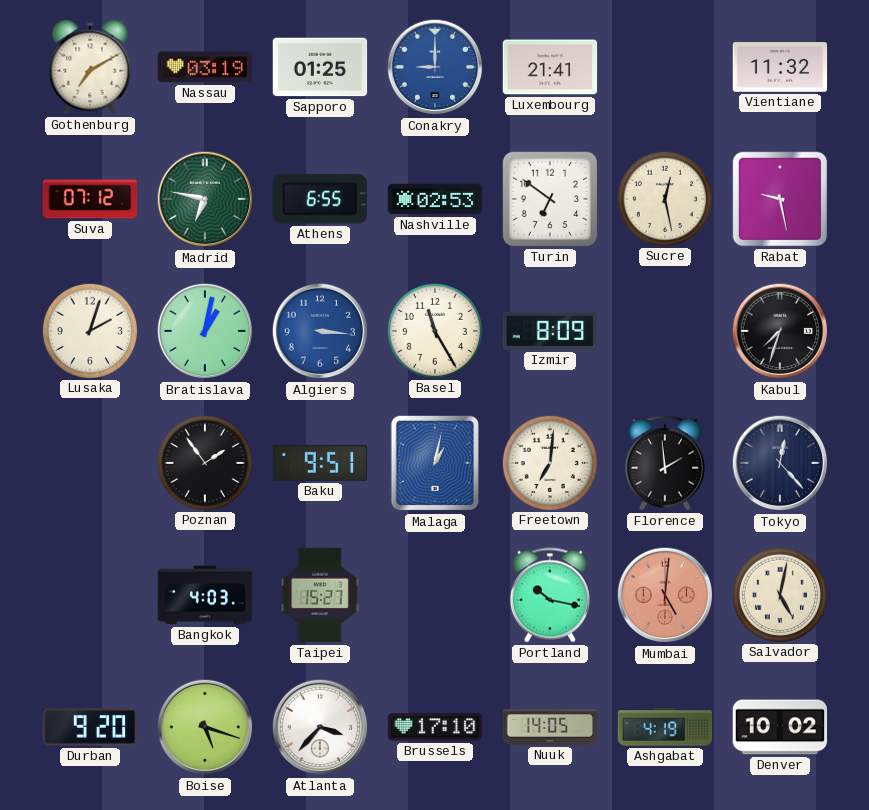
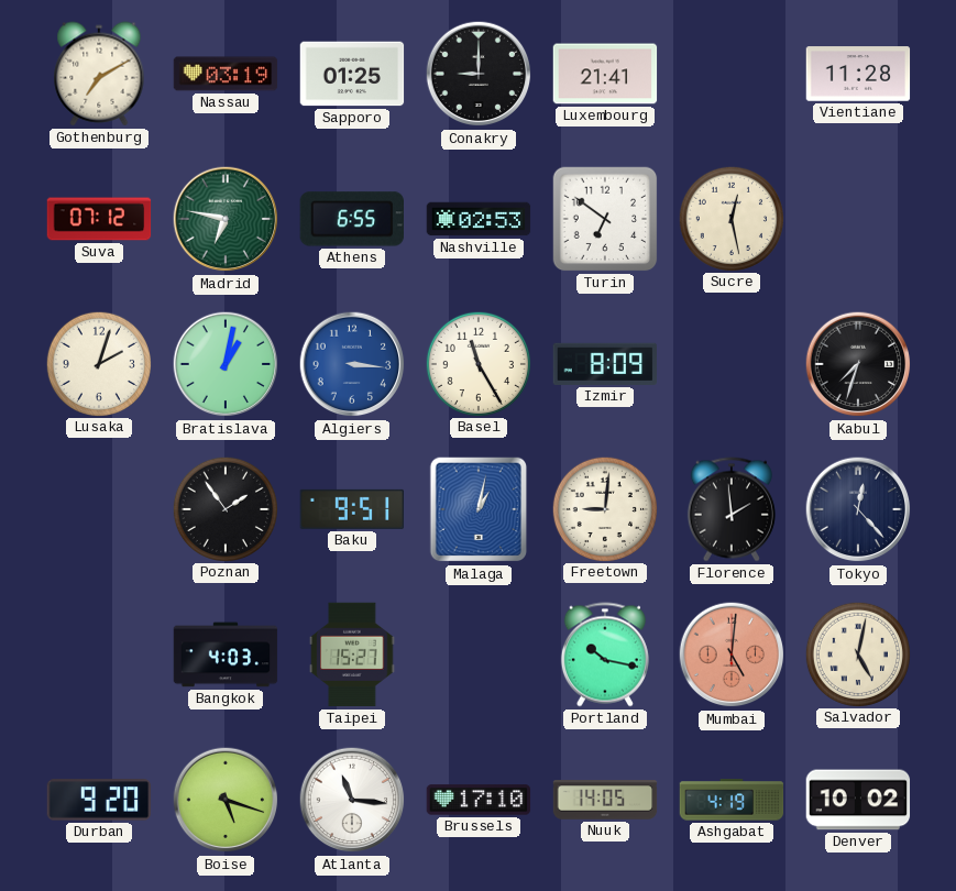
Conakry dial: blue -> black
Vientiane: 11:32 -> 11:28
Rabat: 9:28 -> none
Freetown: 7:01 -> 9:01
Atlanta: 3:37 -> 11:16
